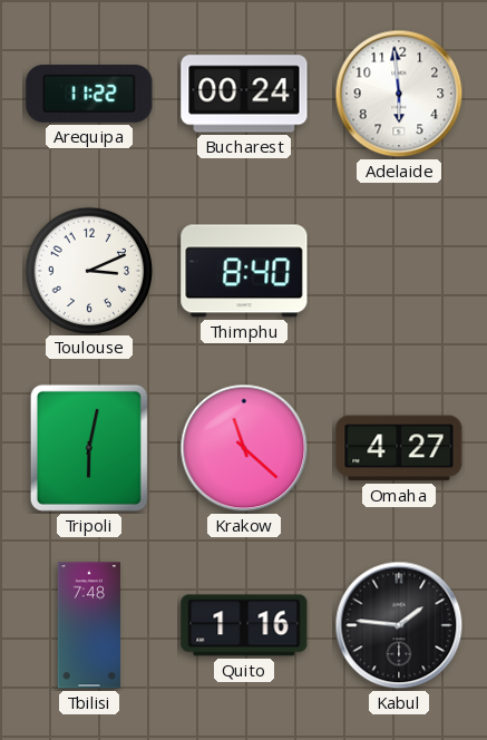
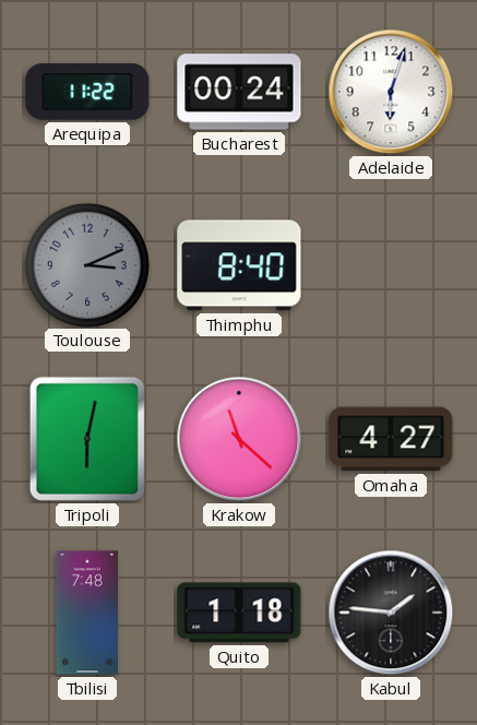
Adelaide: 5:59 -> 6:03
Toulouse dial: white -> grey
Quito: 1:16 -> 1:18
